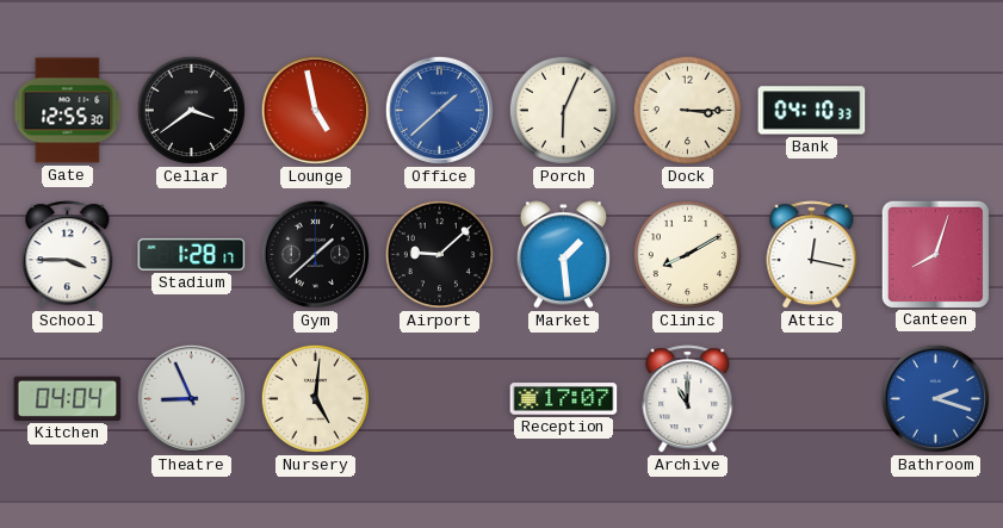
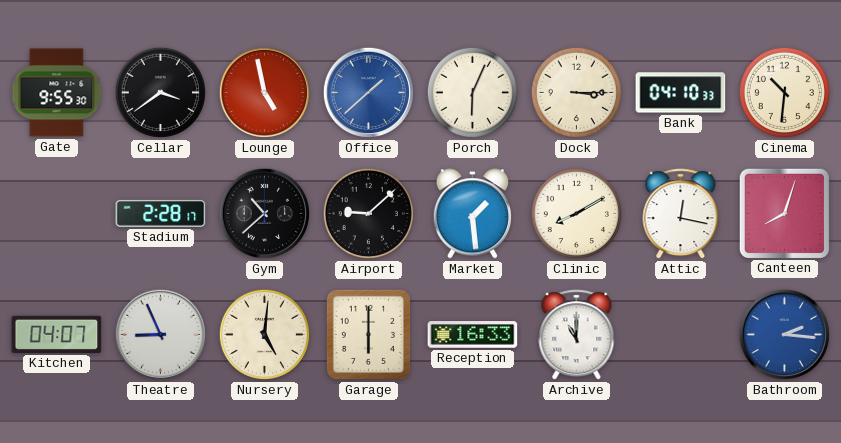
Gate: 12:55 -> 9:55
Cinema: none -> 10:31
School: 3:45 -> none
Stadium: 1:28 -> 2:28
Gym: 1:38 -> 10:38
Kitchen: 04:04 -> 04:07
Garage: none -> 6:00
Reception: 17:07 -> 16:33
Bathroom: 2:18 -> 2:16
